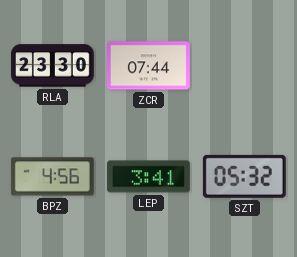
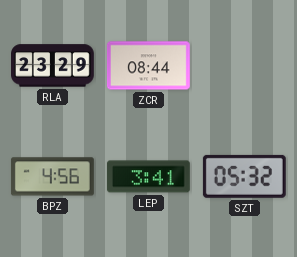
RLA: 23:30 -> 23:29
ZCR: 07:44 -> 08:44
